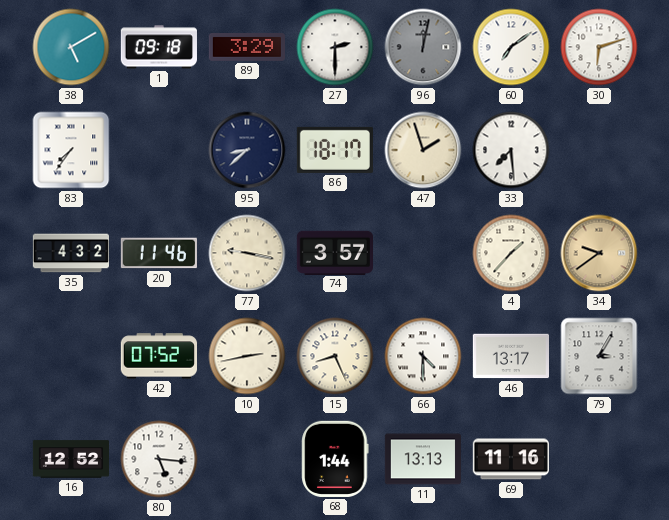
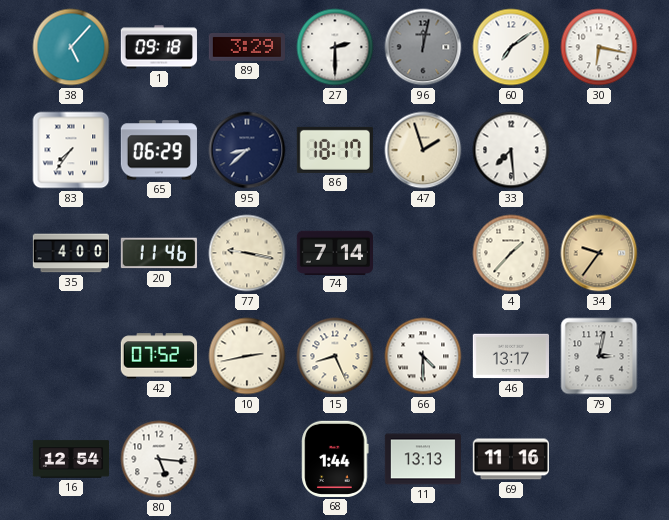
38: 5:10 -> 5:07
30: 6:12 -> 6:17
65: none -> 06:29
35: 4:32 -> 4:00
74: 3:57 -> 7:14
34: 9:39 -> 9:36
79: 3:05 -> 3:02
16: 12:52 -> 12:54
